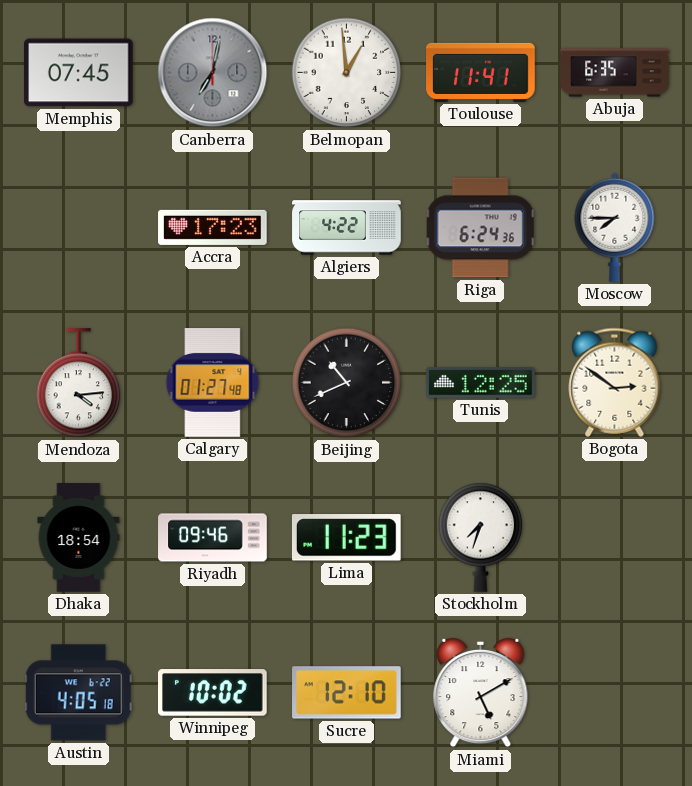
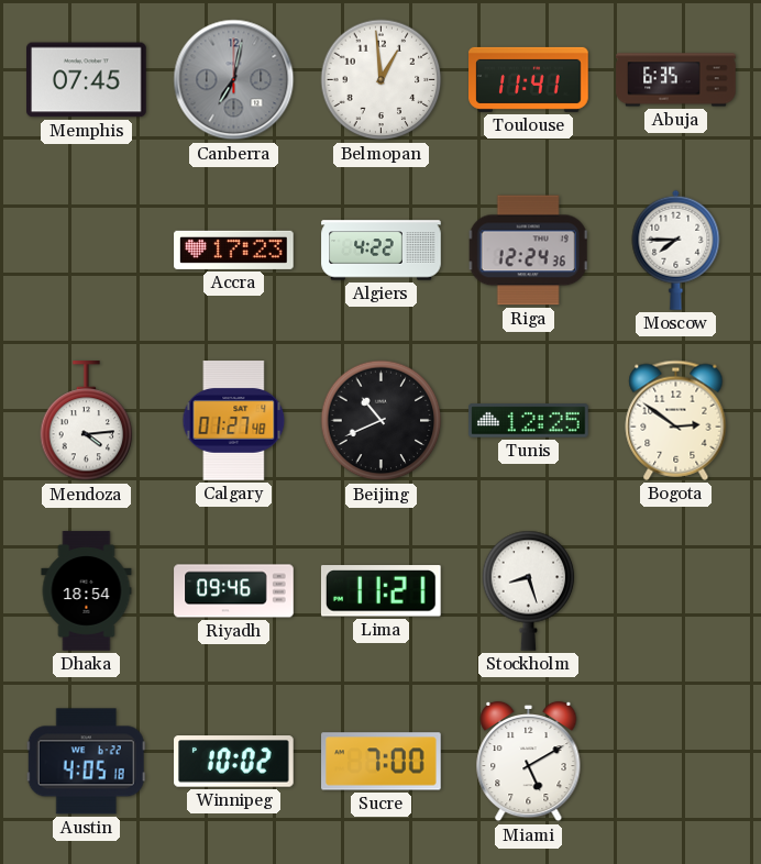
Riga: 6:24 -> 12:24
Lima: 11:23 -> 11:21
Stockholm: 7:33 -> 8:27
Sucre: 12:10 -> 7:00
